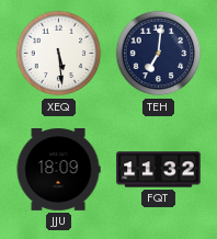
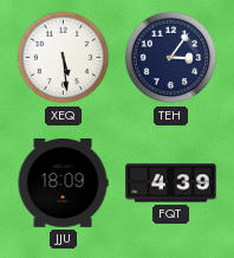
TEH: 7:01 -> 3:06
FQT: 11:32 -> 4:39
